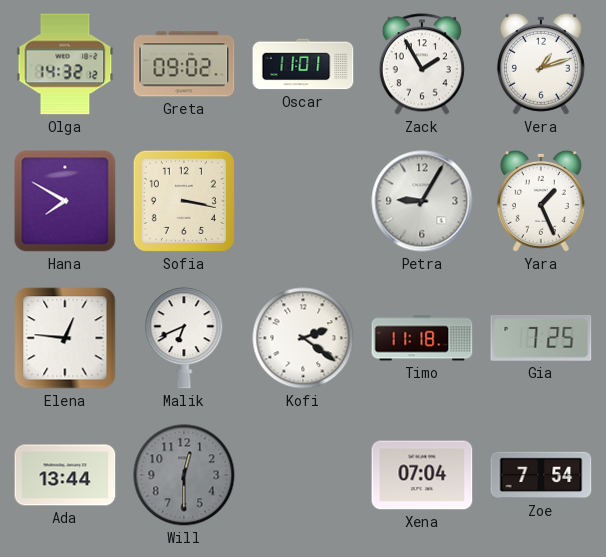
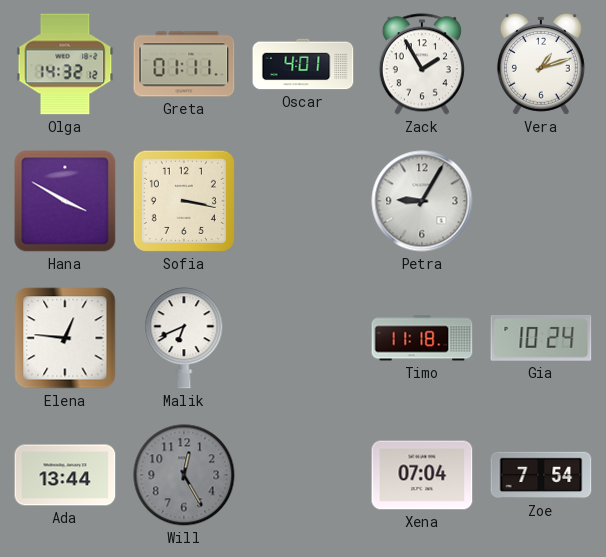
Greta: 09:02 -> 01:11
Oscar: 11:01 -> 4:01
Hana: 7:50 -> 3:50
Yara: 1:26 -> none
Kofi: 2:21 -> none
Gia: 7:25 -> 10:24
Will: 12:30 -> 12:25
